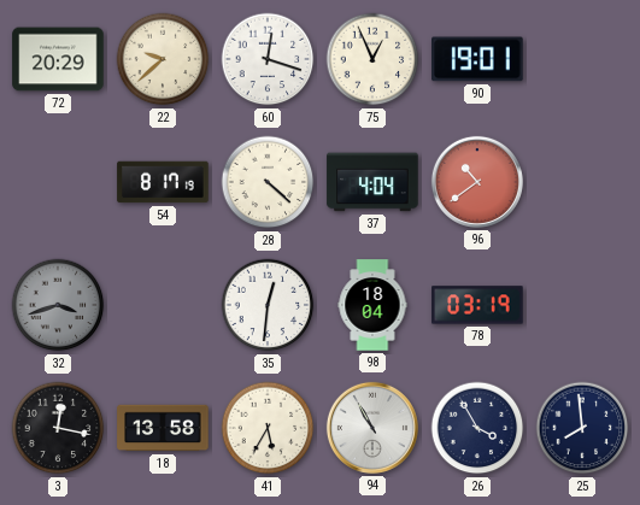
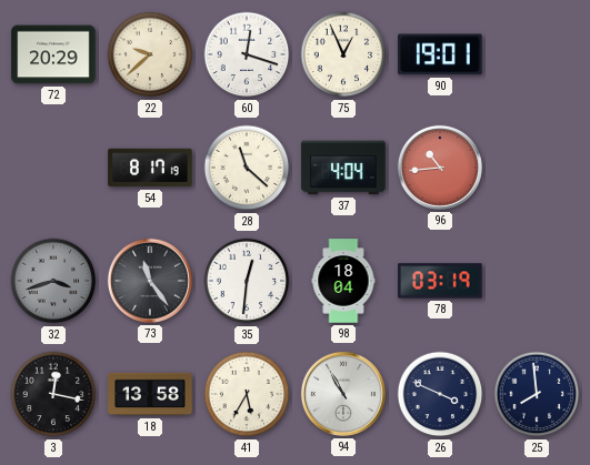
28: 4:22 -> 11:22
96: 10:39 -> 10:44
73: none -> 11:24
26: 3:55 -> 3:49
